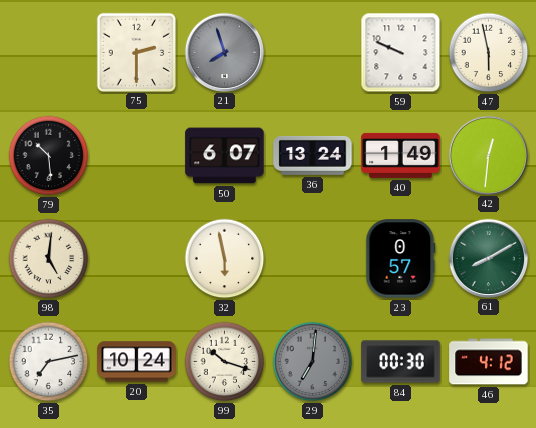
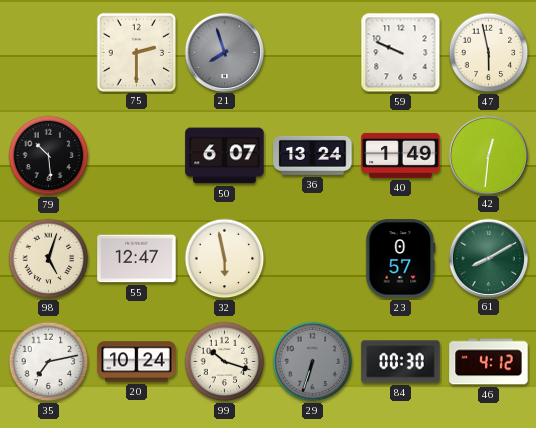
98: 5:01 -> 5:03
55: none -> 12:47
29: 7:01 -> 6:33
